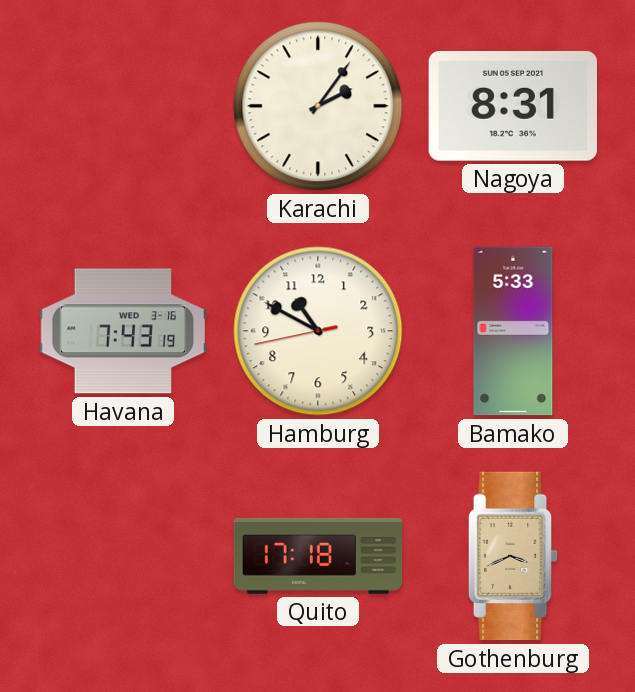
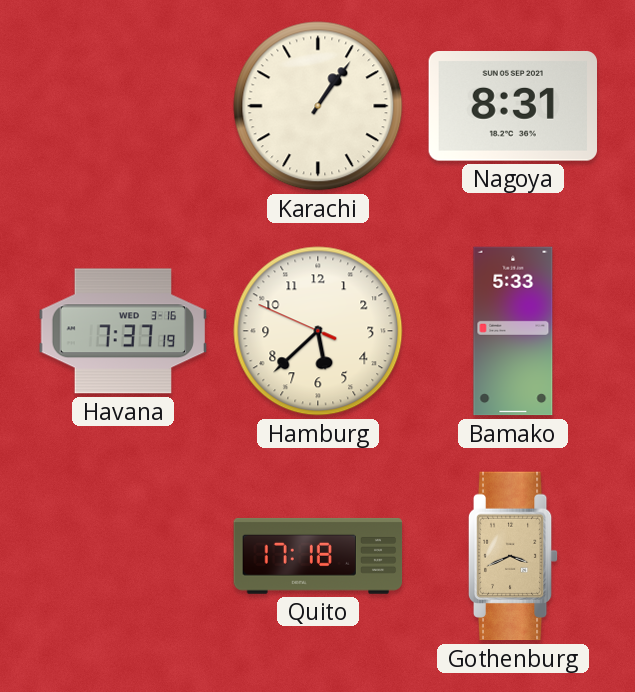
Karachi: 2:06 -> 1:06
Havana: 7:43 -> 7:37
Hamburg: 10:49 -> 5:37
